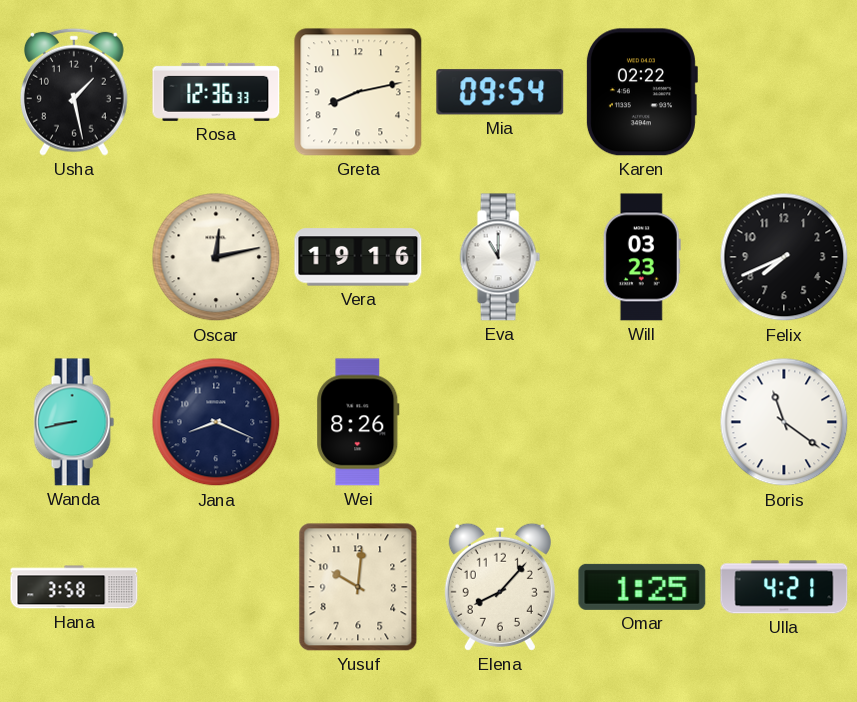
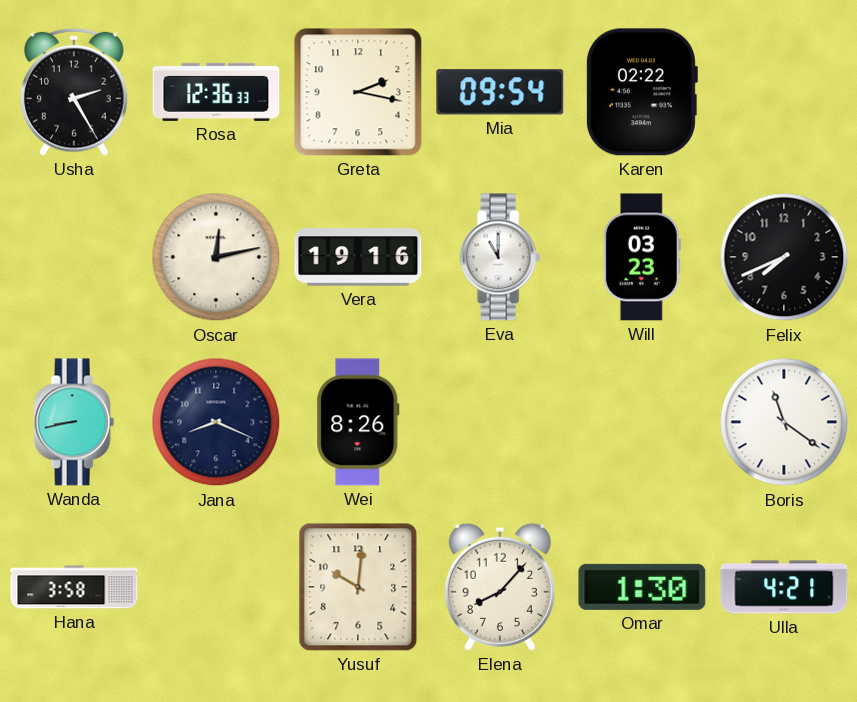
Usha: 1:28 -> 2:25
Greta: 8:13 -> 2:17
Omar: 1:25 -> 1:30
